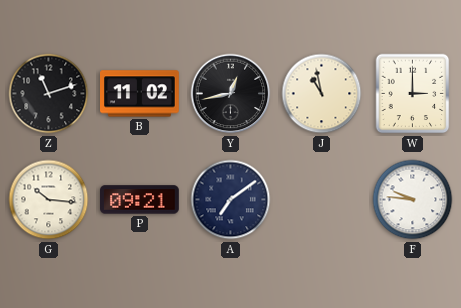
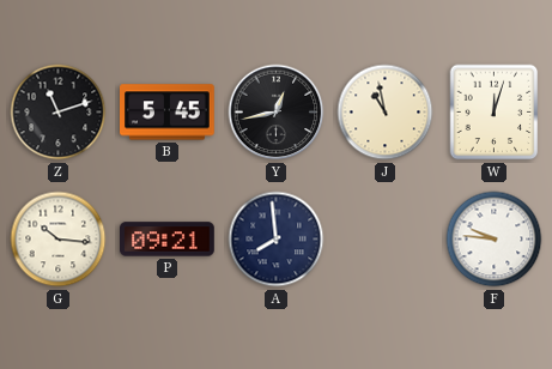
B: 11:02 -> 5:45
W: 3:00 -> 12:03
A: 7:09 -> 7:59
